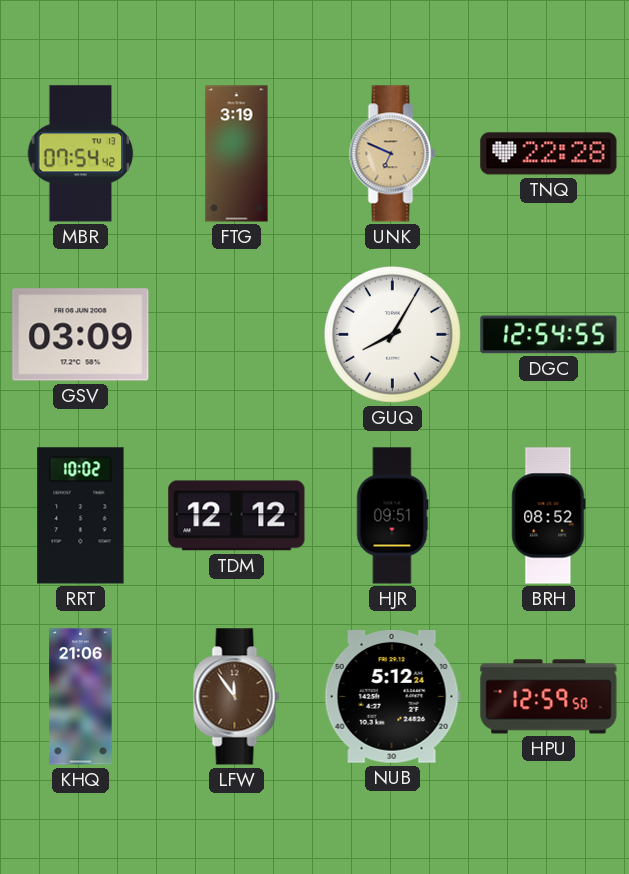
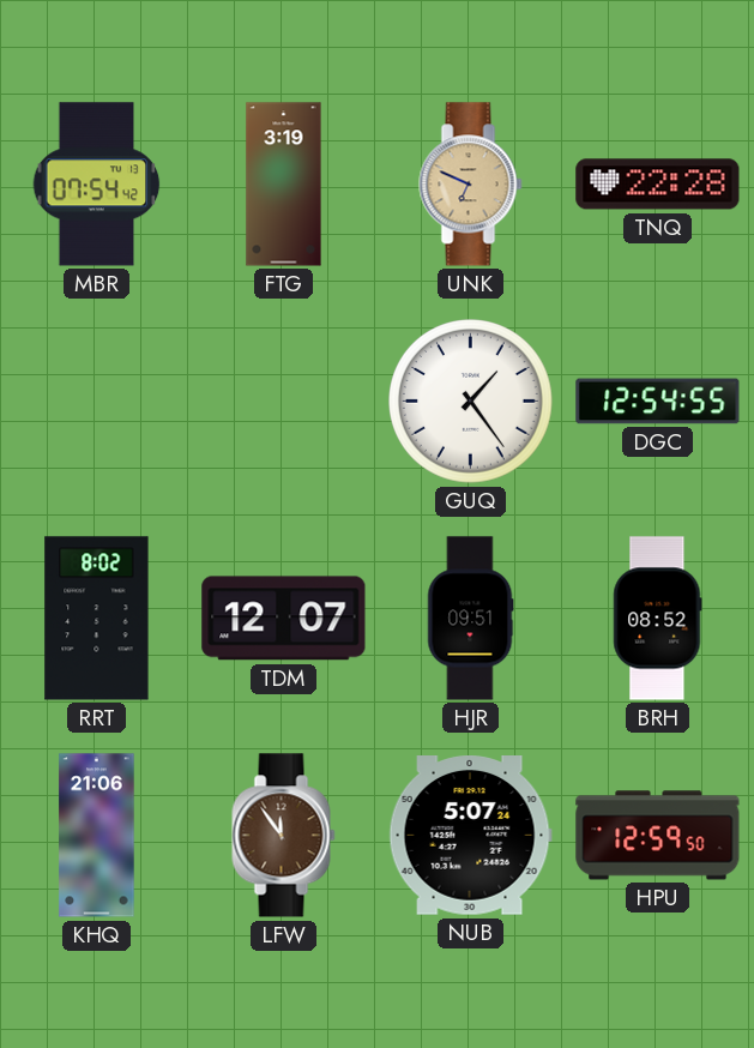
GSV: 03:09 -> none
GUQ: 8:05 -> 1:24
RRT: 10:02 -> 8:02
TDM: 12:12 -> 12:07
NUB: 5:12 -> 5:07
